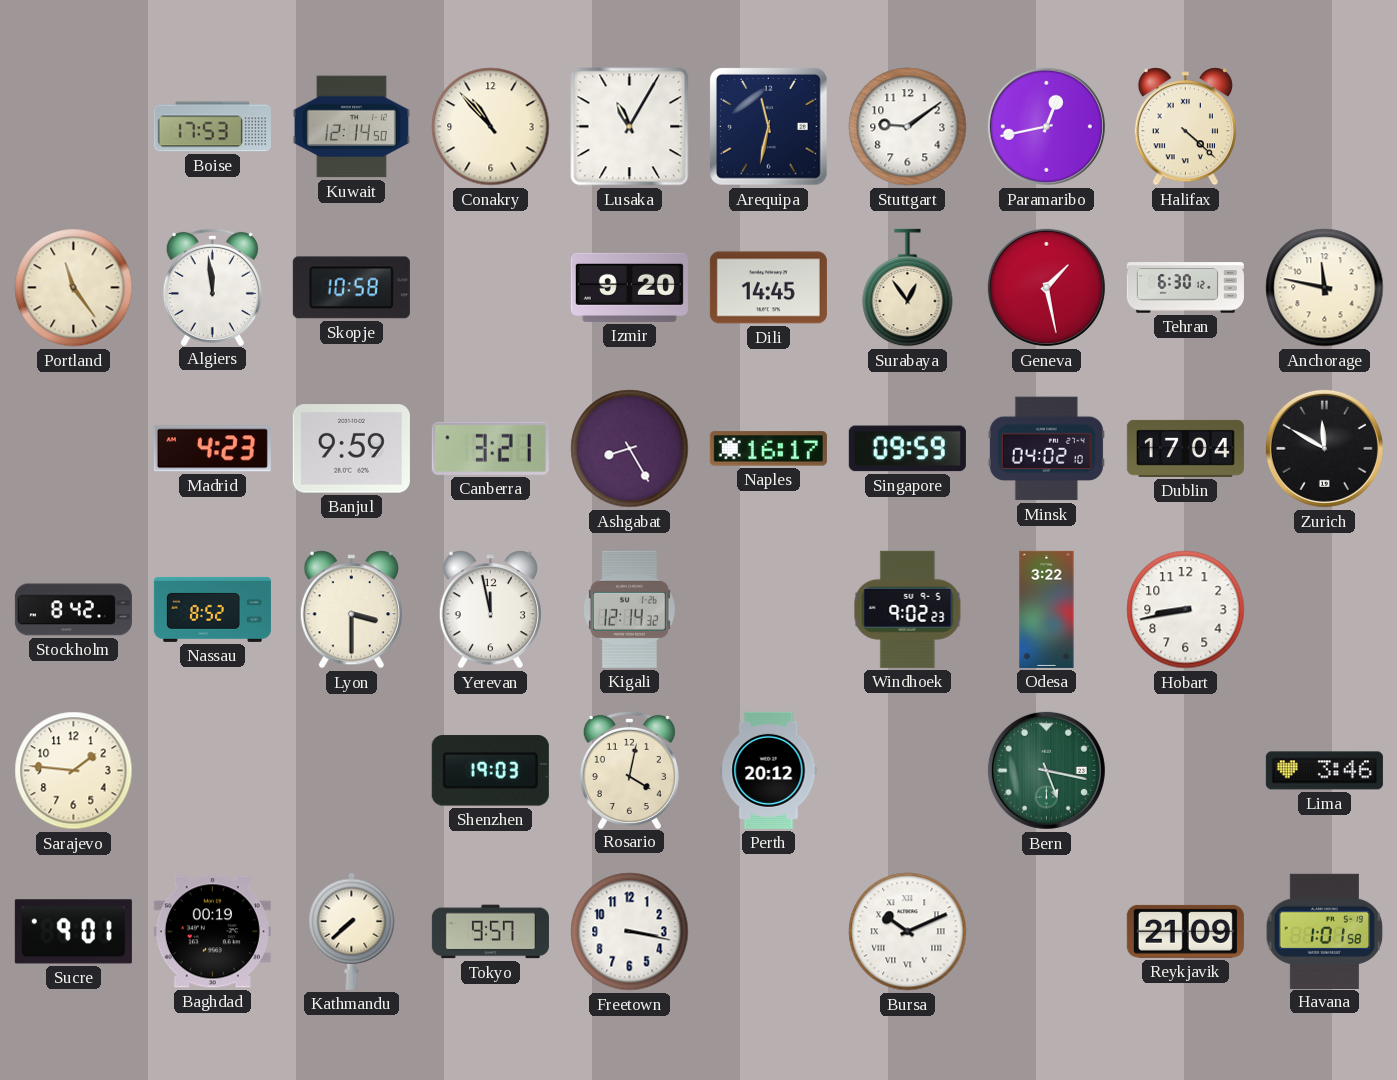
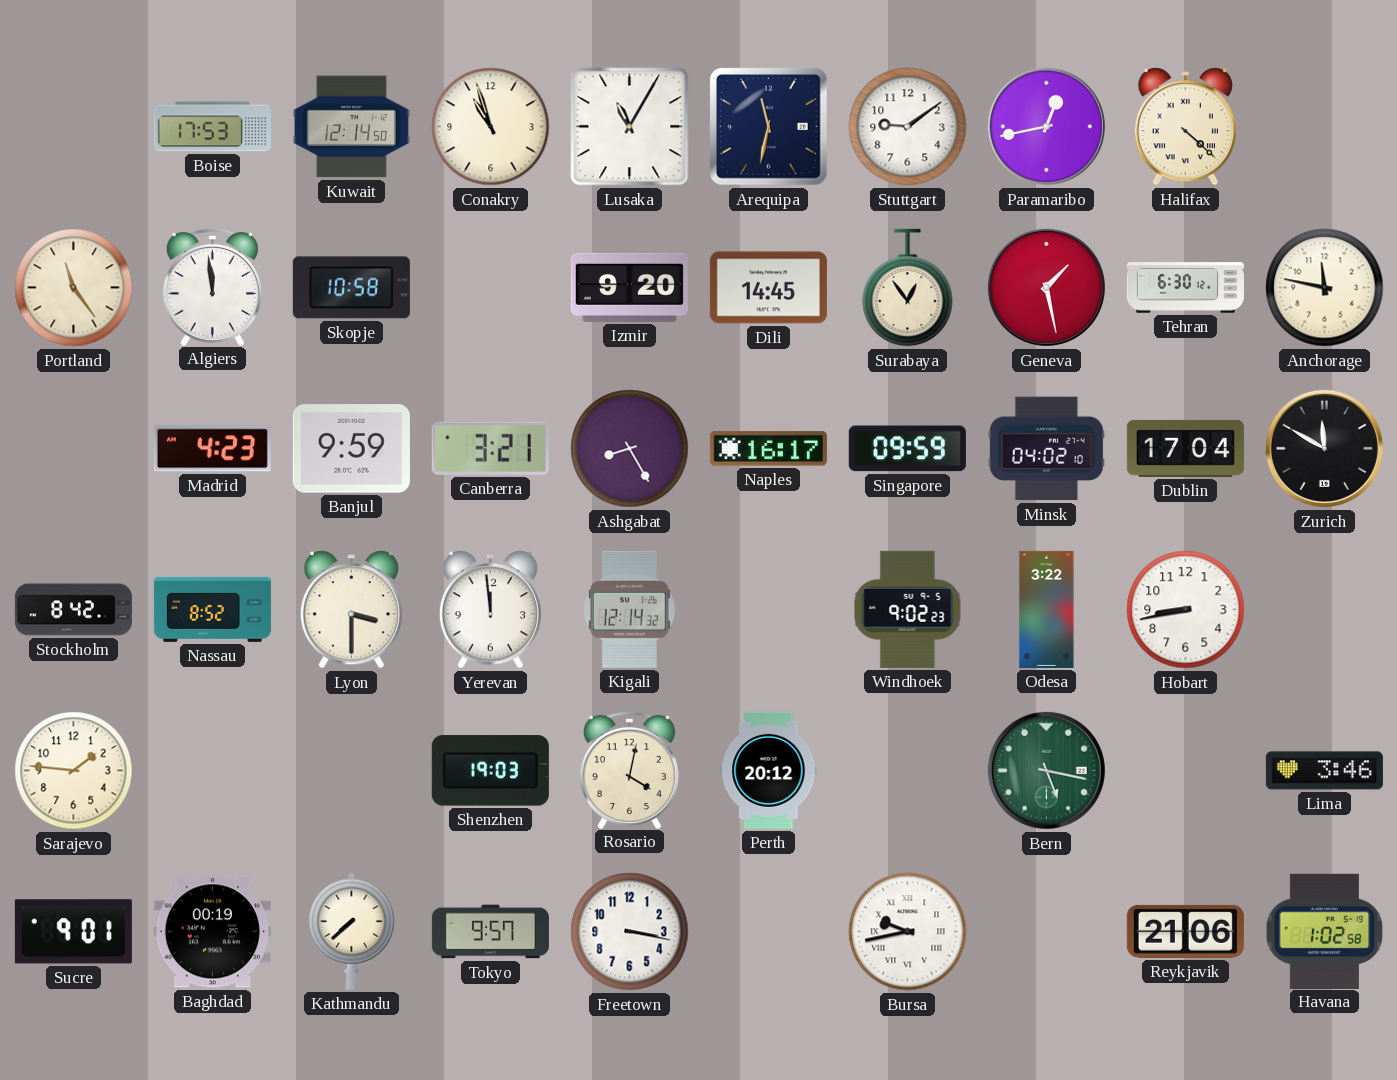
Conakry: 10:53 -> 10:57
Yerevan: 11:58 -> 11:59
Bursa: 10:11 -> 9:43
Reykjavik: 21:09 -> 21:06
Havana: 1:01 -> 1:02
